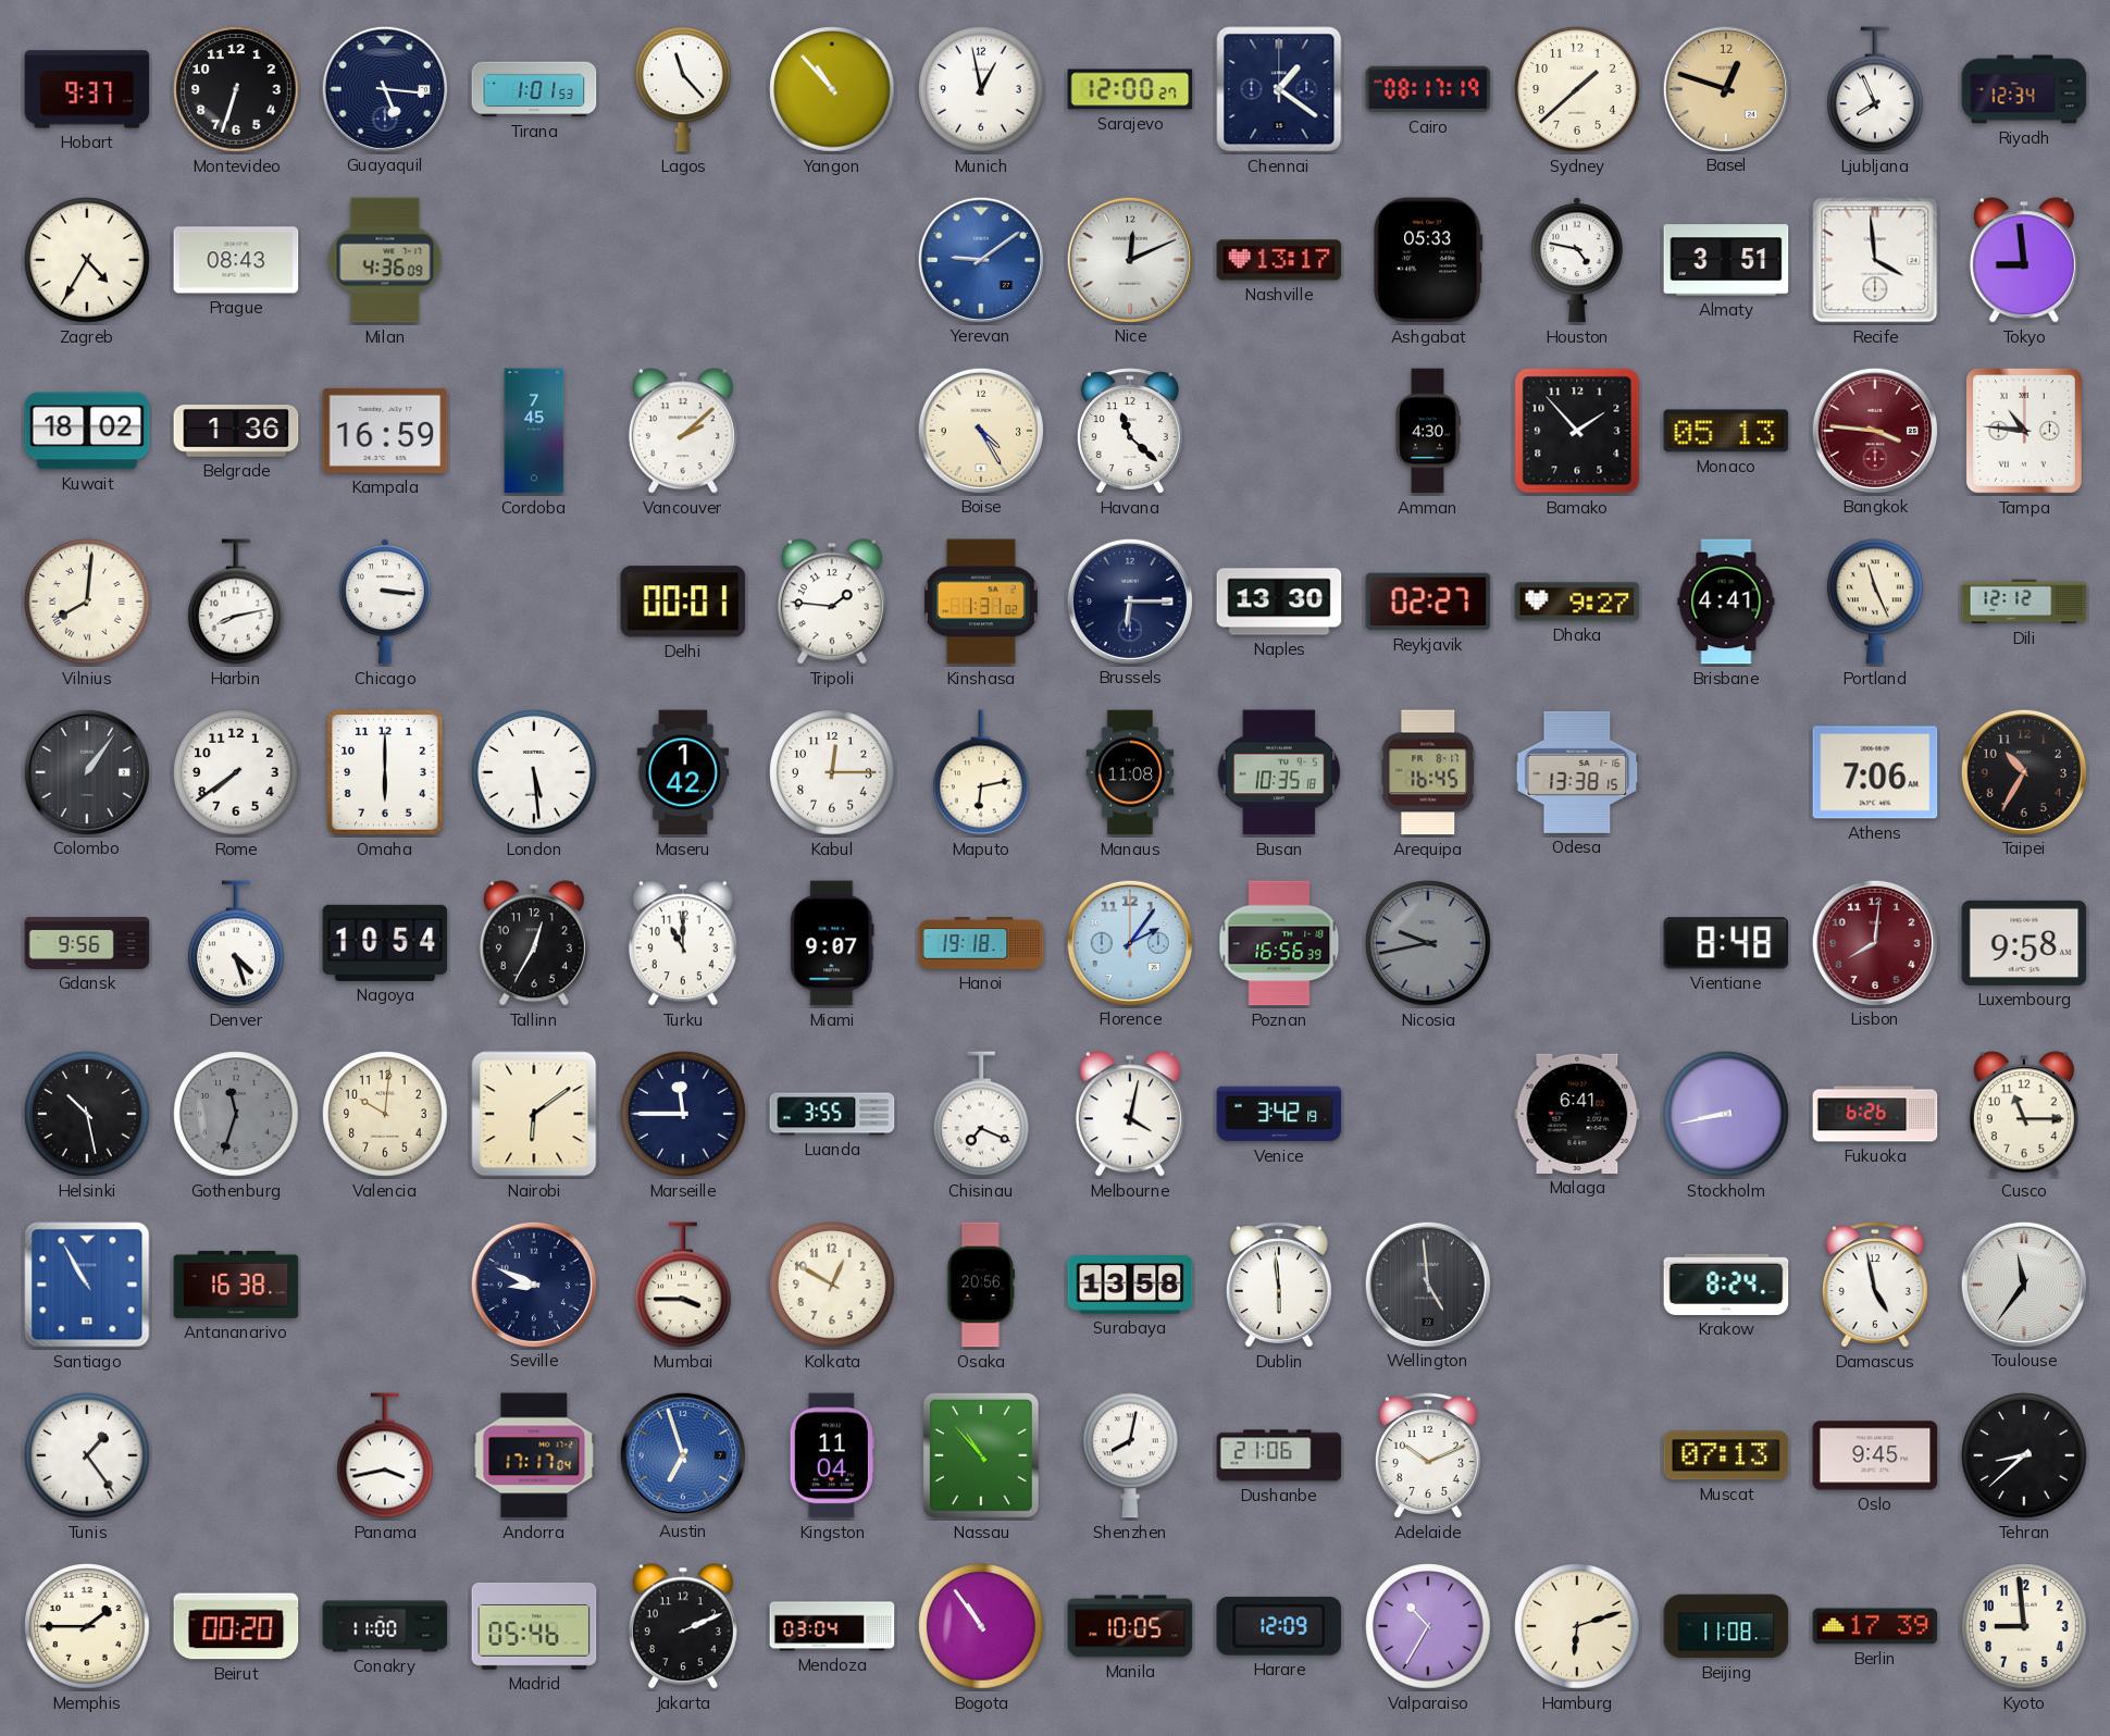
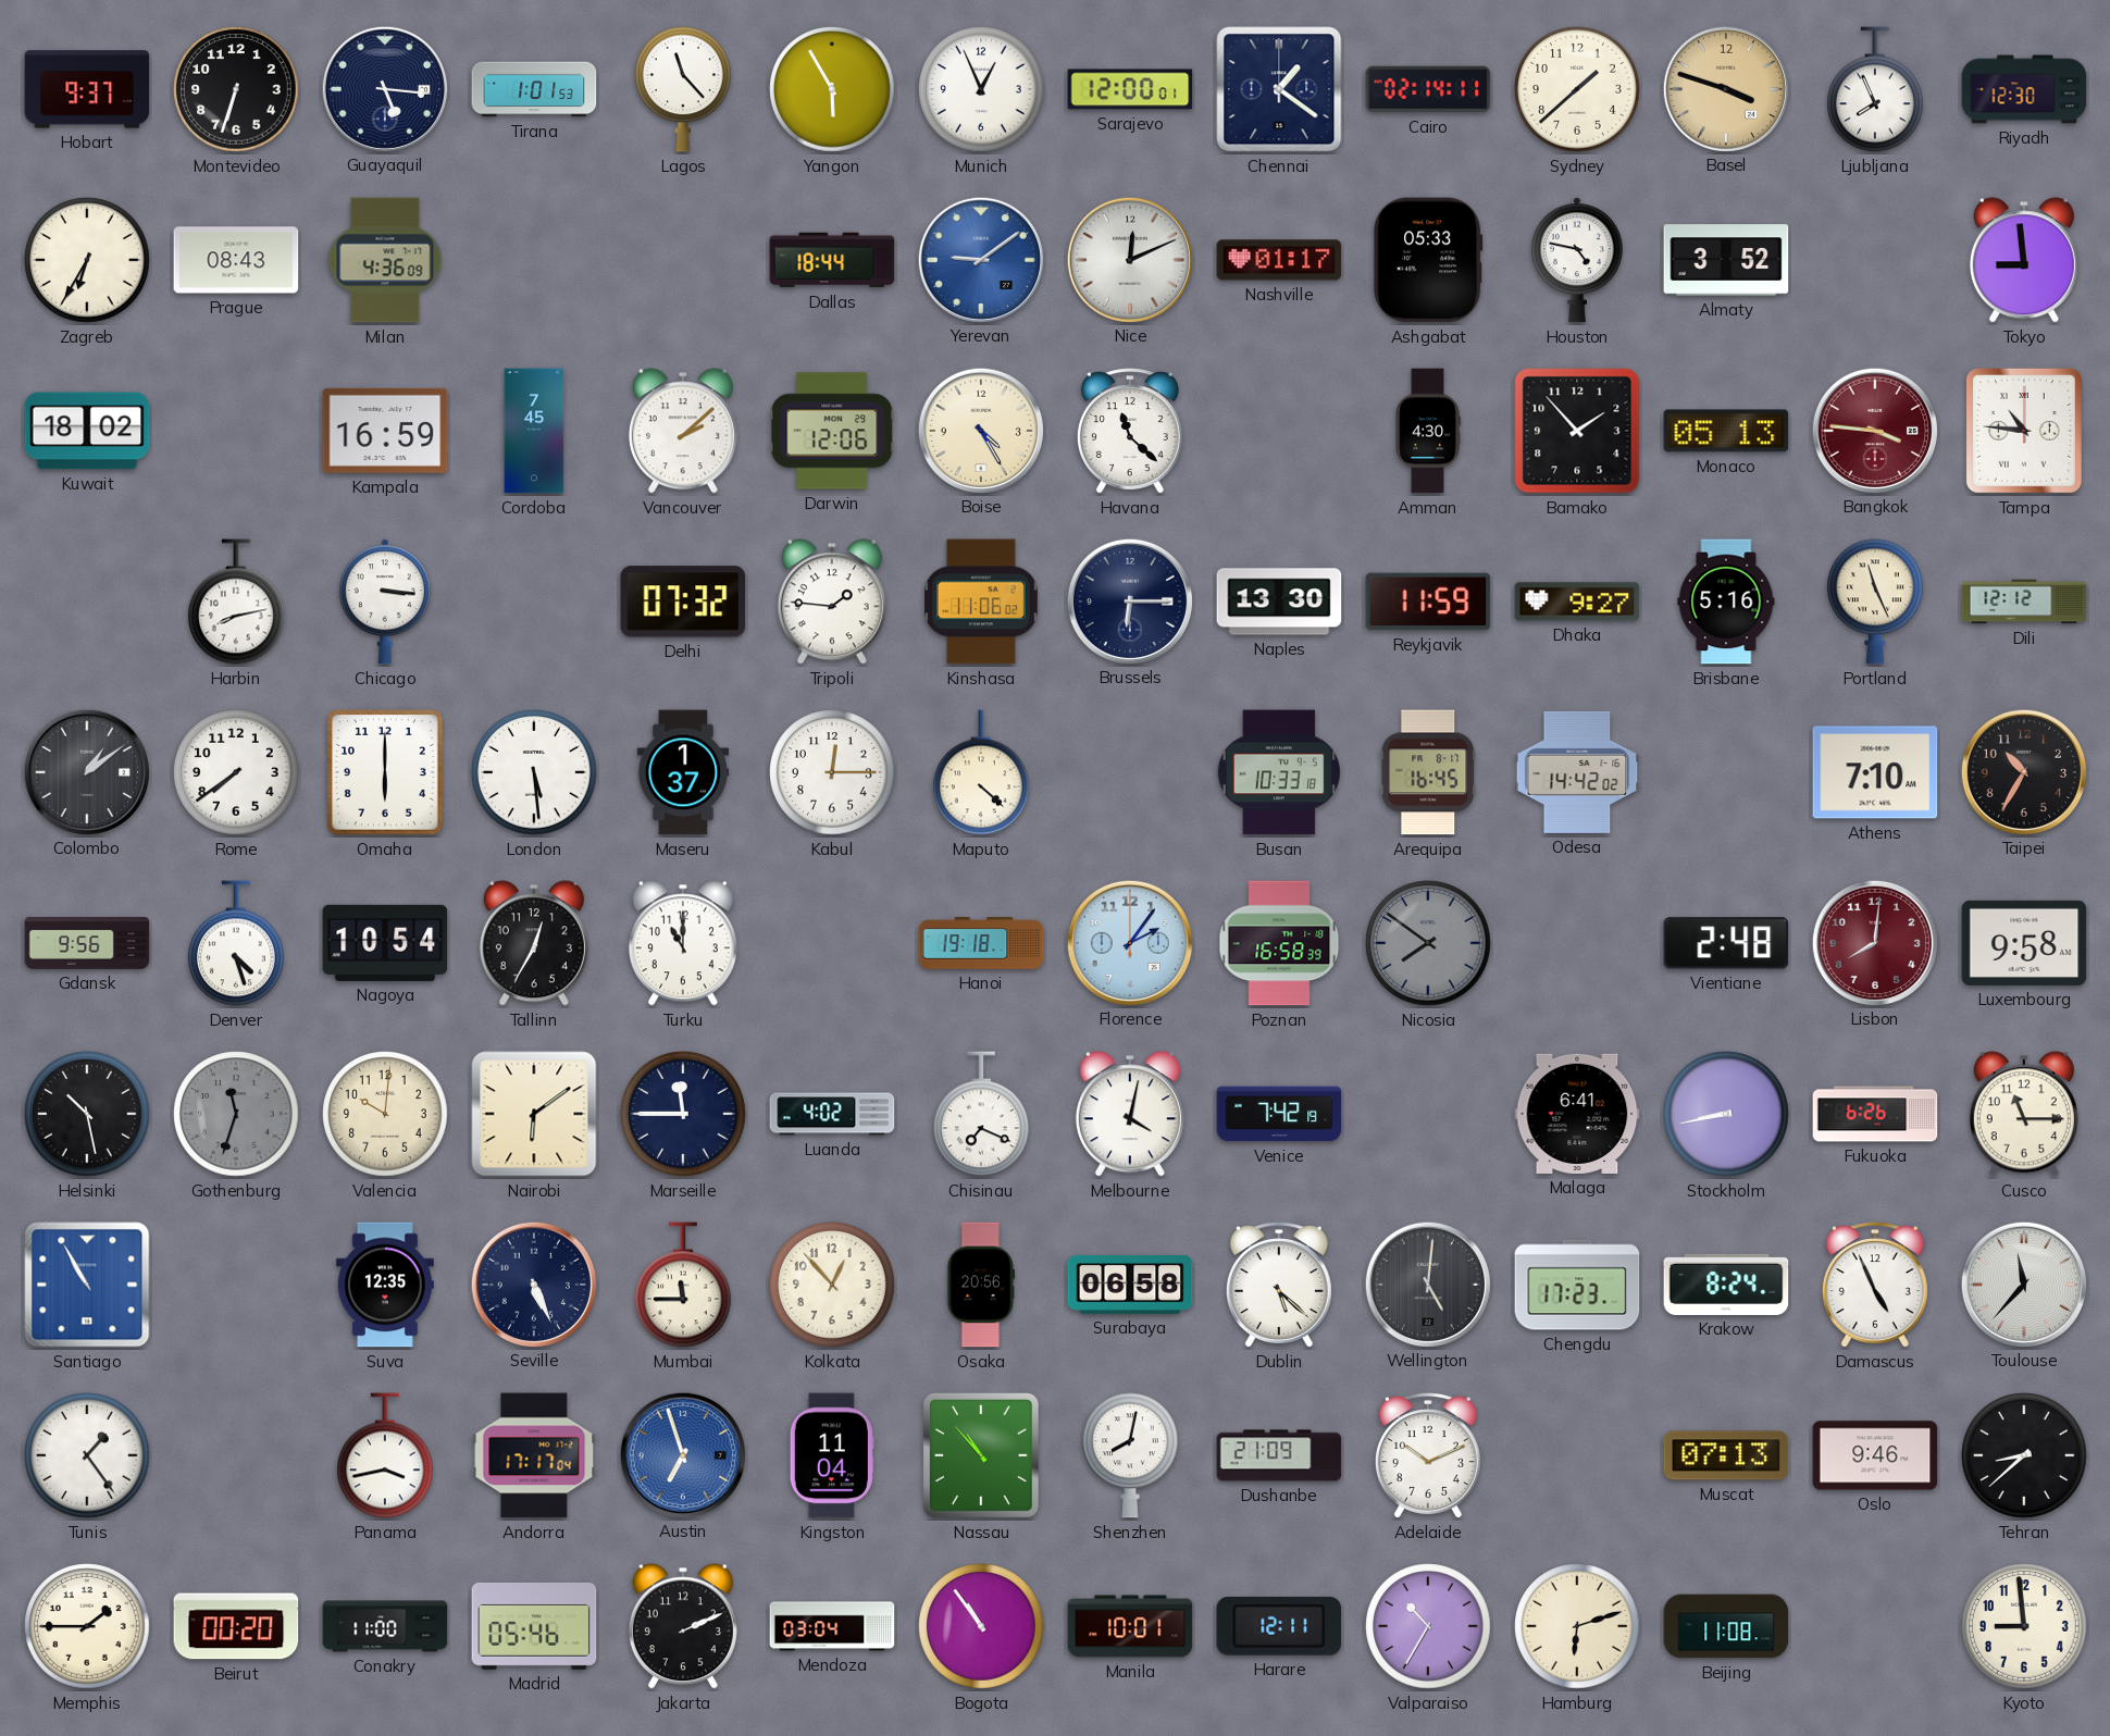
Yangon: 10:53 -> 5:55
Munich: 12:58 -> 12:56
Sarajevo: 12:00:27 -> 12:00:01
Cairo: 08:17 -> 02:14
Basel: 12:48 -> 3:48
Riyadh: 12:34 -> 12:30
Zagreb: 4:35 -> 6:35
Dallas: none -> 18:44
Nashville: 13:17 -> 01:17
Almaty: 3:51 -> 3:52
Recife: 3:59 -> none
Belgrade: 1:36 -> none
Darwin: none -> 12:06
Vilnius: 8:01 -> none
Delhi: 00:01 -> 07:32
Kinshasa: 1:31 -> 11:06
Reykjavik: 02:27 -> 11:59
Brisbane: 4:41 -> 5:16
Colombo: 1:06 -> 1:09
Maseru: 1:42 -> 1:37
Maputo: 6:13 -> 4:22
Manaus: 11:08 -> none
Busan: 10:35 -> 10:33
Odesa: 13:38 -> 14:42
Athens: 7:06 -> 7:10
Miami: 9:07 -> none
Poznan: 16:56 -> 16:58
Nicosia: 9:43 -> 7:51
Vientiane: 8:48 -> 2:48
Luanda: 3:55 -> 4:02
Venice: 3:42 -> 7:42
Antananarivo: 16:38 -> none
Suva: none -> 12:35
Seville: 8:49 -> 5:26
Mumbai: 3:45 -> 11:45
Kolkata: 12:50 -> 12:53
Surabaya: 13:58 -> 06:58
Dublin: 5:59 -> 5:22
Wellington: 4:59 -> 5:01
Chengdu: none -> 17:23
Damascus: 4:58 -> 4:56
Toulouse: 11:36 -> 11:37
Dushanbe: 21:06 -> 21:09
Oslo: 9:45 -> 9:46
Manila: 10:05 -> 10:01
Harare: 12:09 -> 12:11
Berlin: 17:39 -> none
